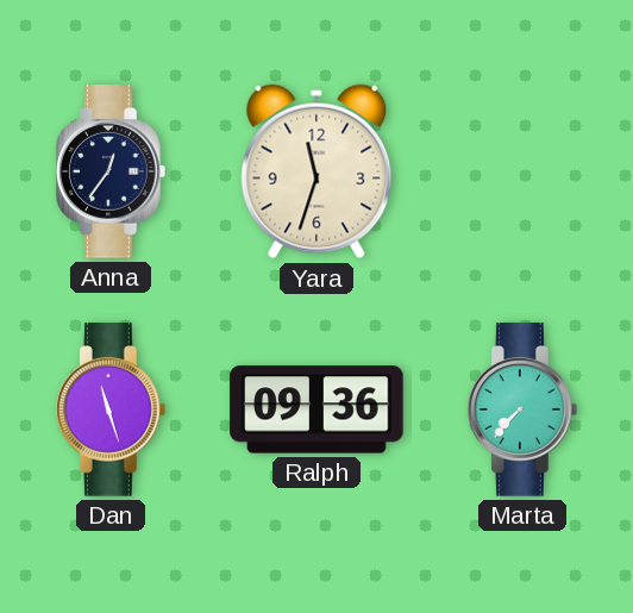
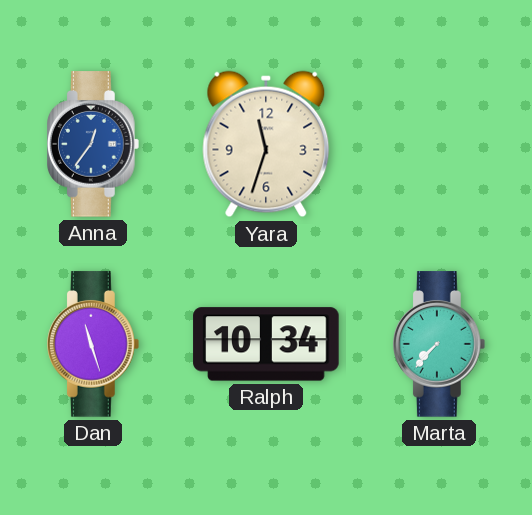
Anna dial: navy -> blue
Ralph: 09:36 -> 10:34
